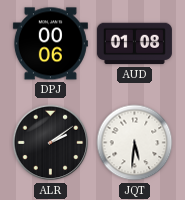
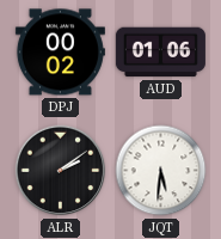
DPJ: 00:06 -> 00:02
AUD: 01:08 -> 01:06
